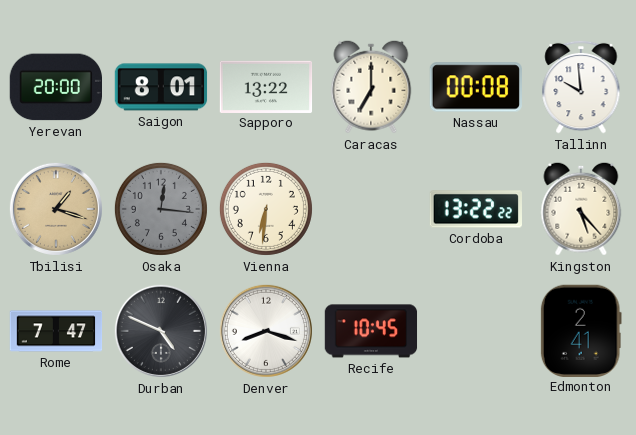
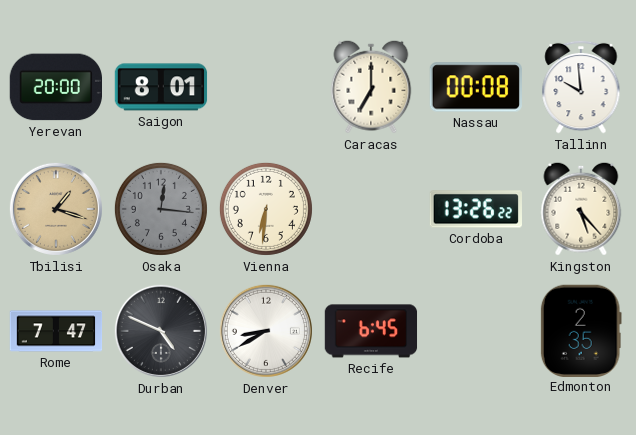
Sapporo: 13:22 -> none
Cordoba: 13:22 -> 13:26
Denver: 8:18 -> 8:40
Recife: 10:45 -> 6:45
Edmonton: 2:41 -> 2:35
